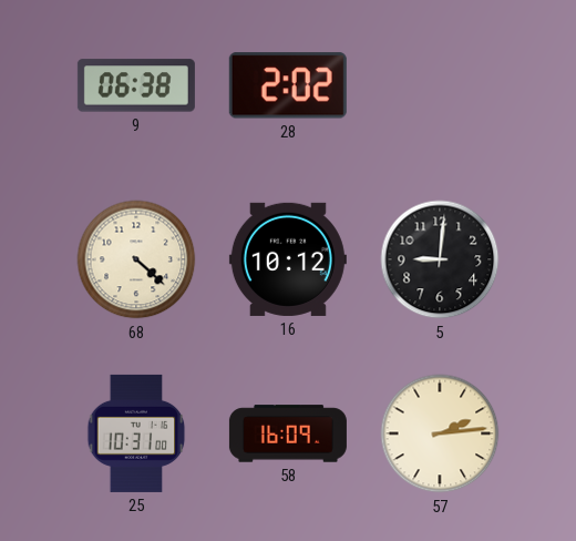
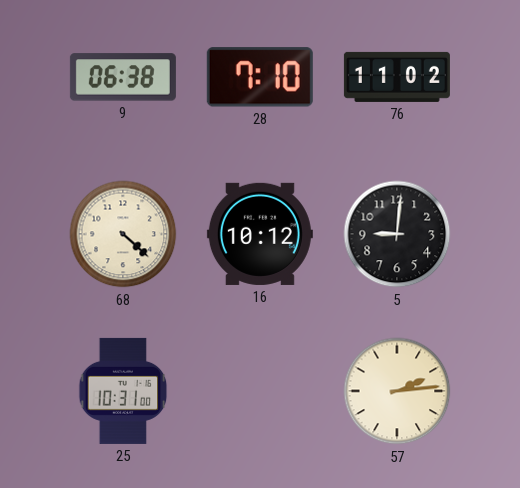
28: 2:02 -> 7:10
76: none -> 11:02
58: 16:09 -> none
